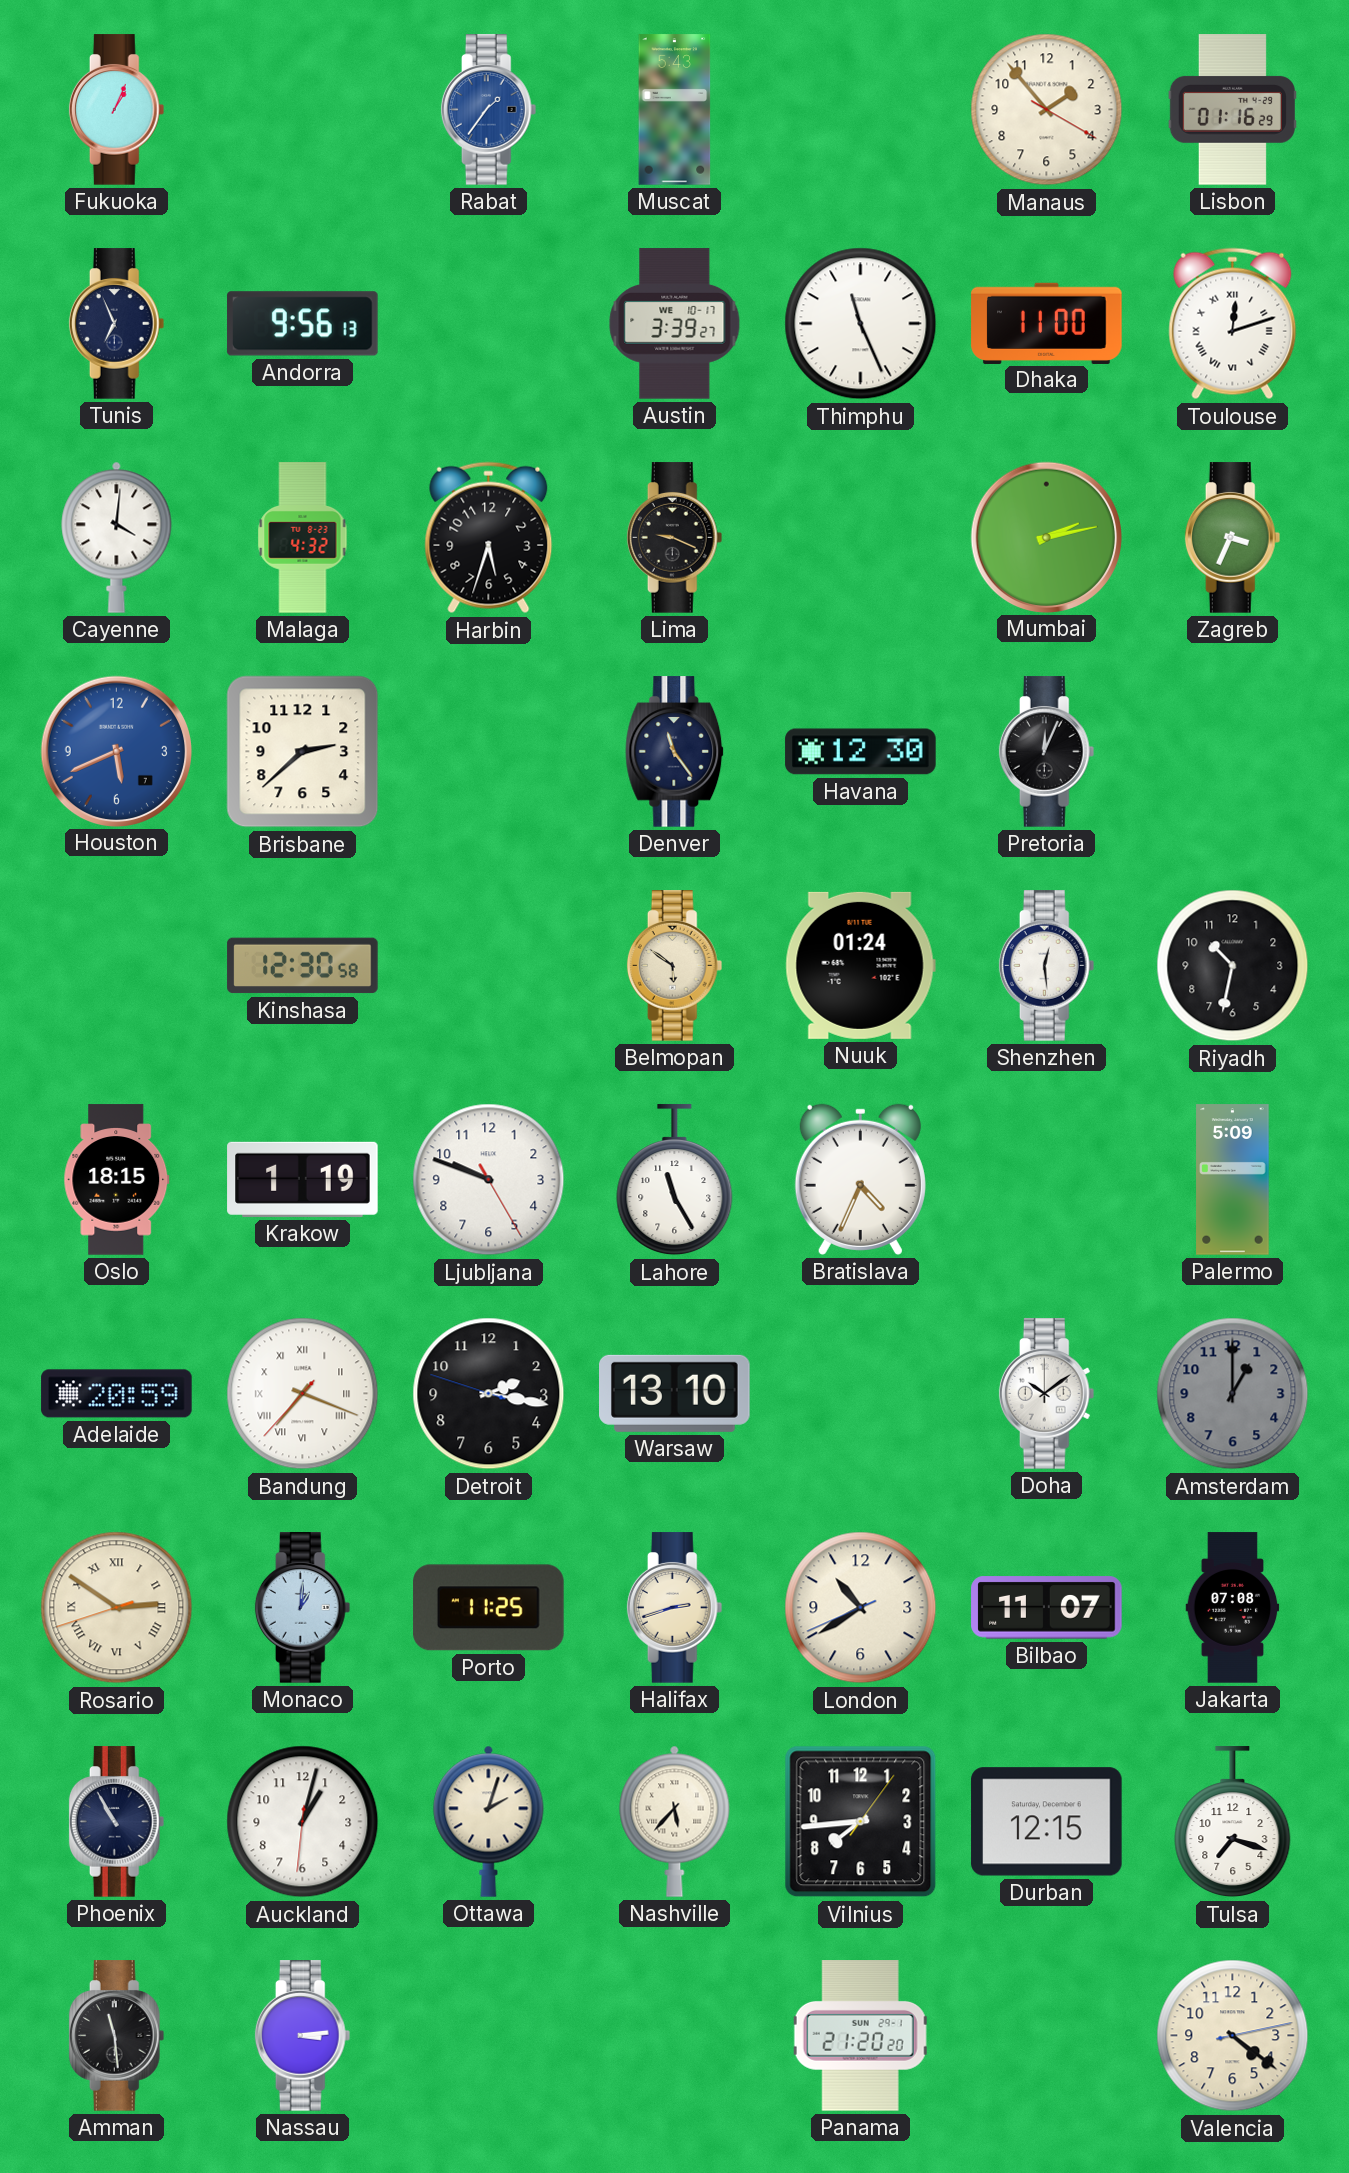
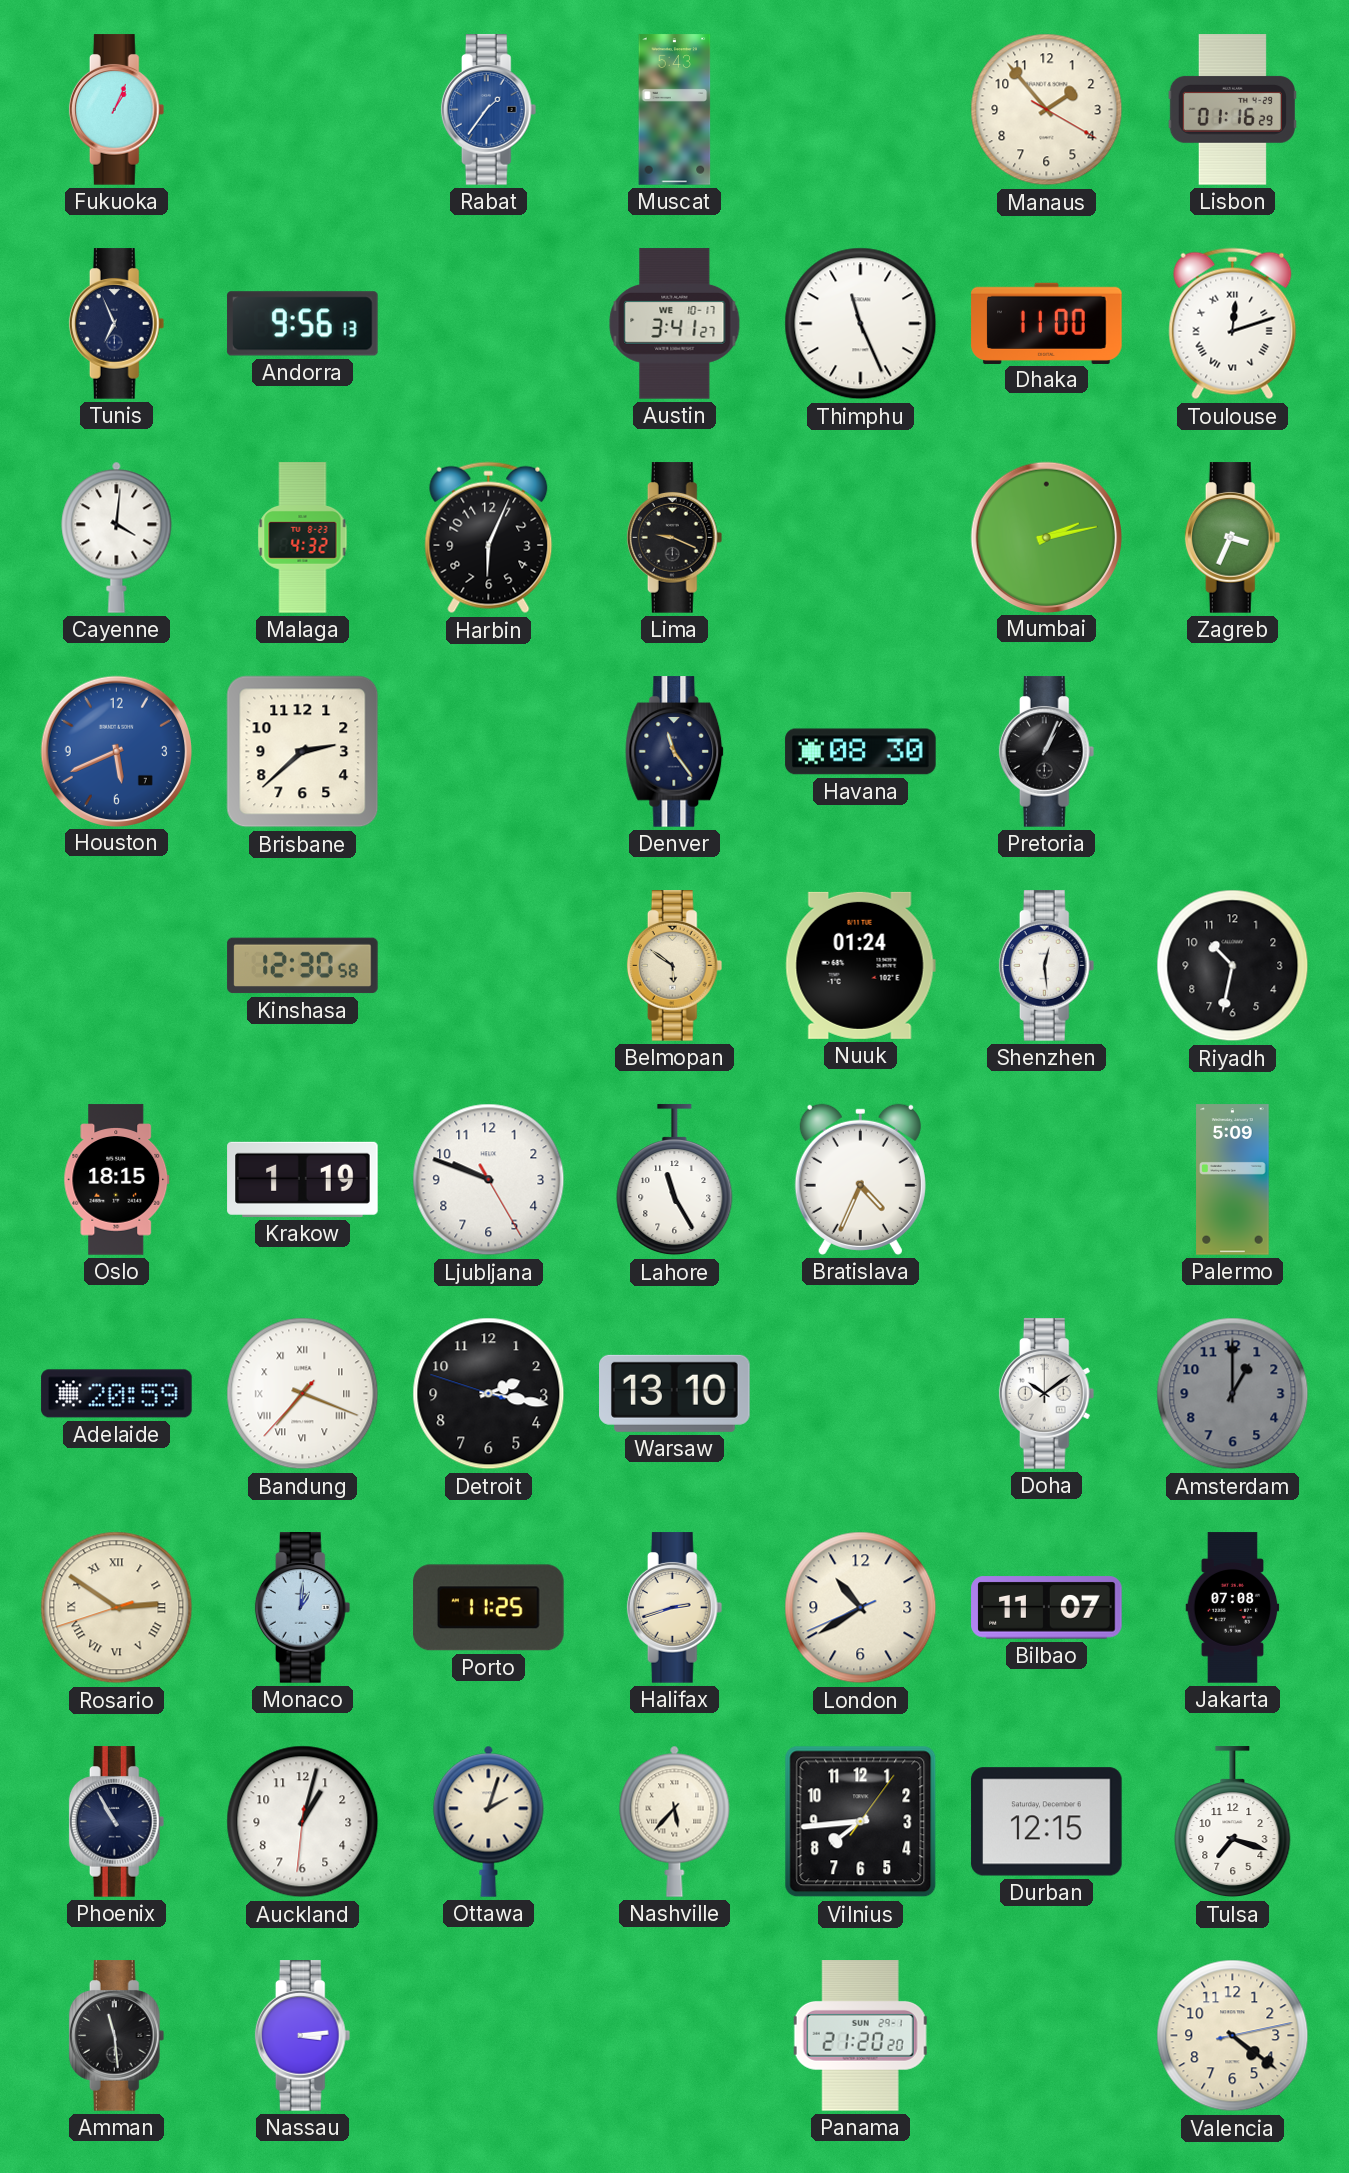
Austin: 3:39 -> 3:41
Harbin: 5:33 -> 6:04
Havana: 12:30 -> 08:30
Pretoria: 12:04 -> 1:04
